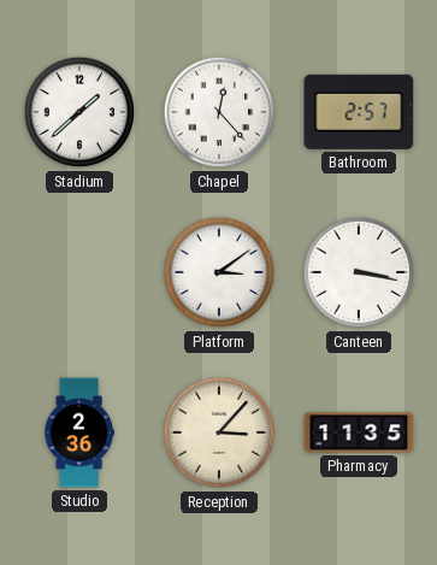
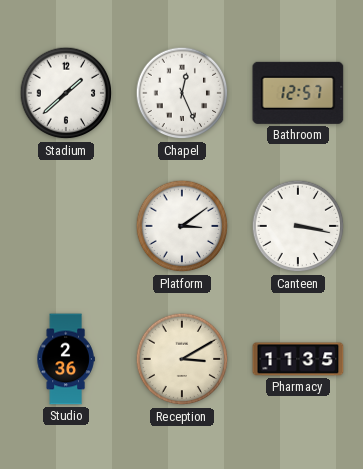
Chapel: 12:23 -> 12:26
Bathroom: 2:57 -> 12:57
Reception: 3:07 -> 3:10
